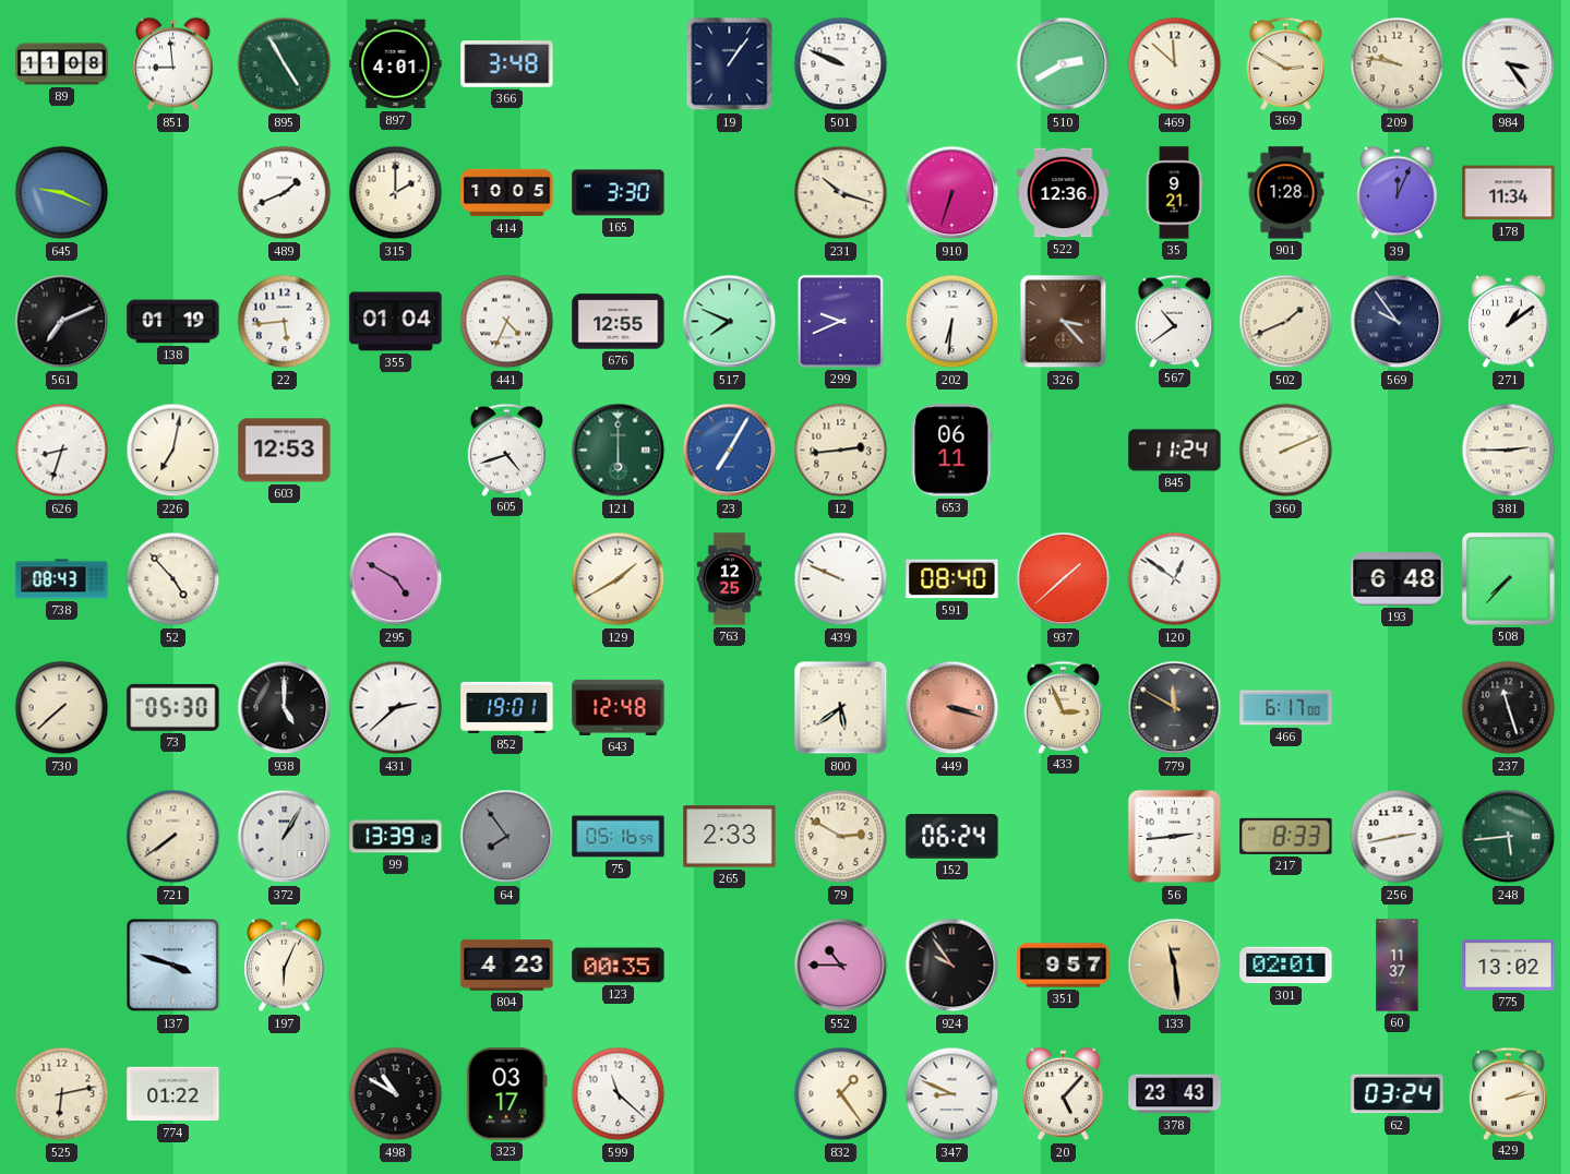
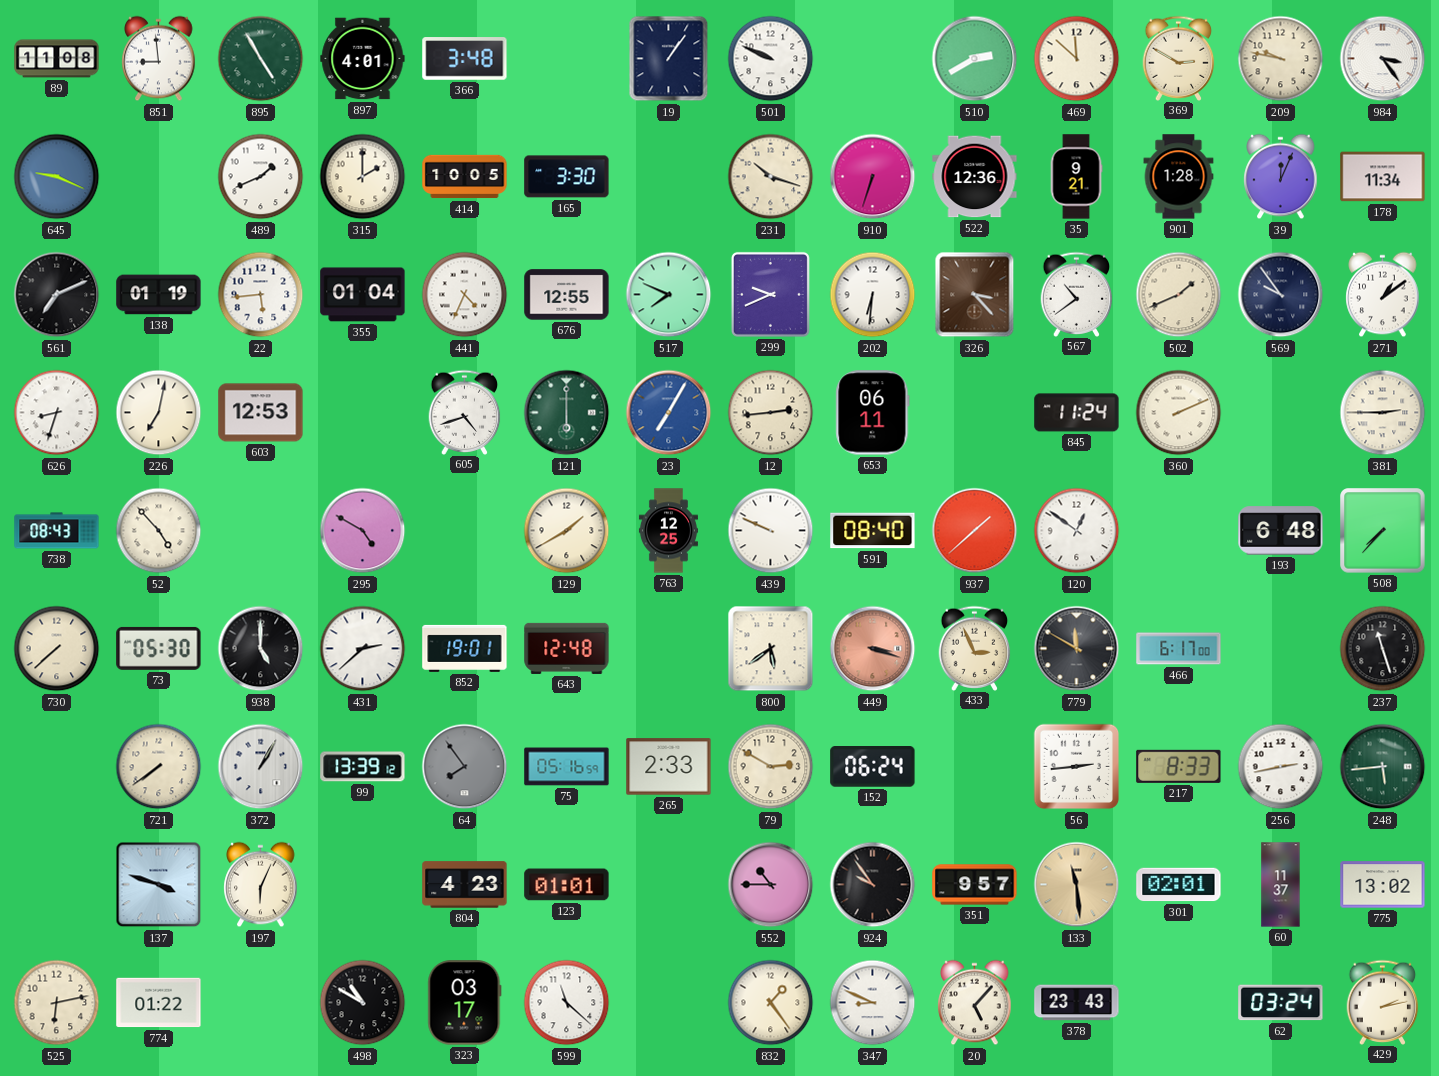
123: 00:35 -> 01:01
